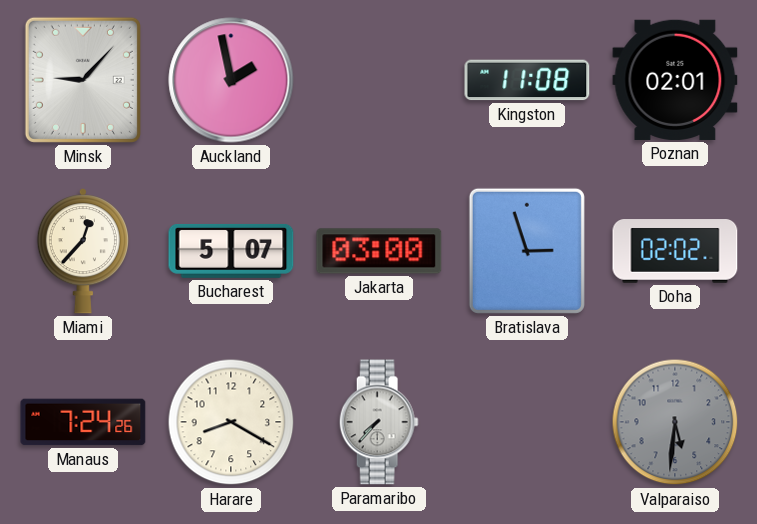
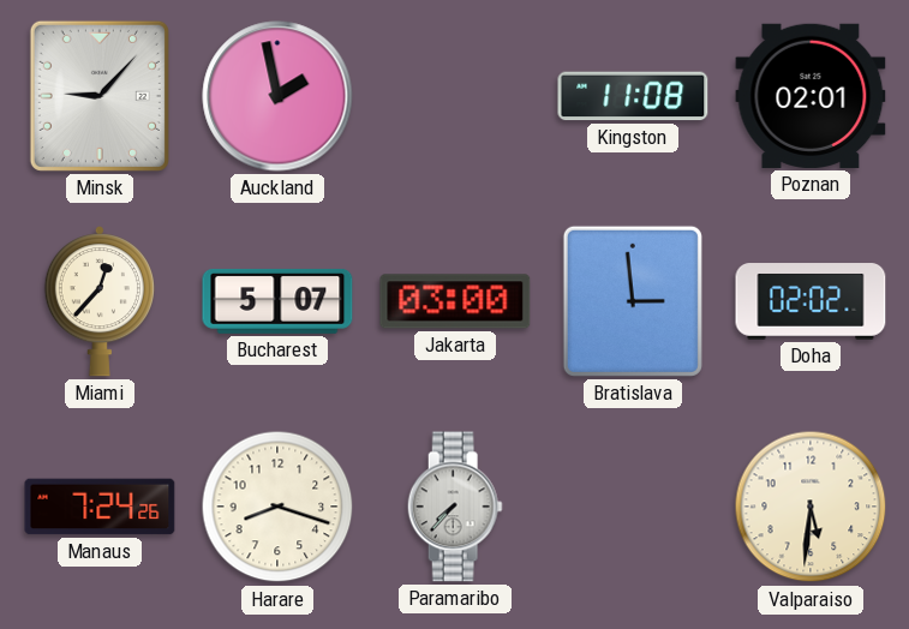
Bratislava: 2:57 -> 2:59
Harare: 8:20 -> 8:18
Valparaiso dial: grey -> cream
